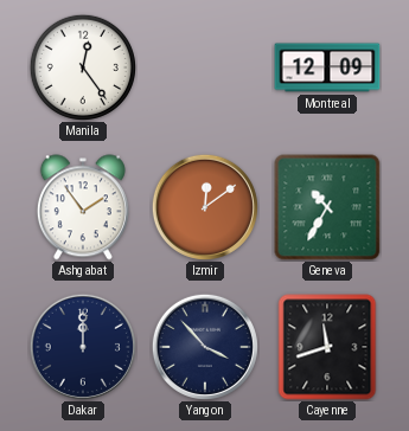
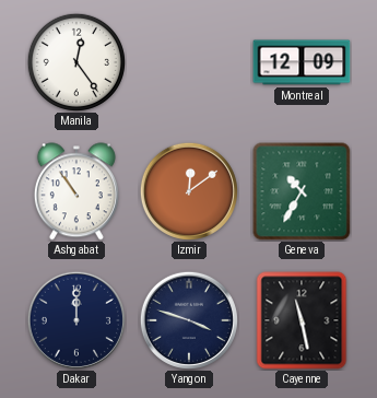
Ashgabat: 1:54 -> 10:54
Yangon: 3:53 -> 3:48
Cayenne: 11:42 -> 11:28
